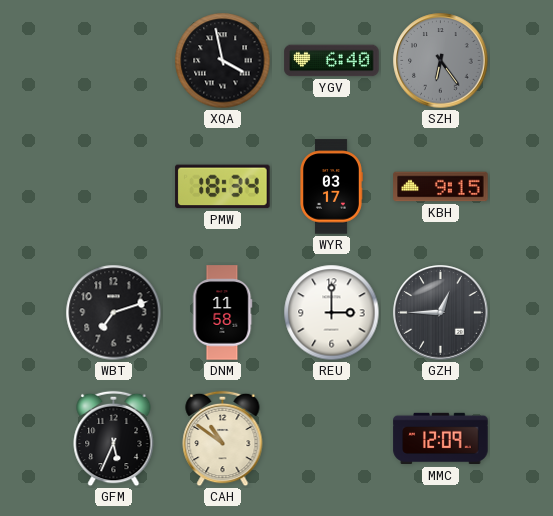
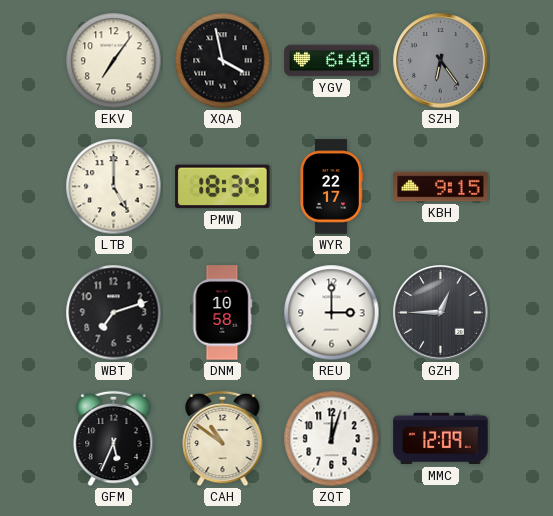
EKV: none -> 7:06
LTB: none -> 5:00
WYR: 03:17 -> 22:17
DNM: 11:58 -> 10:58
ZQT: none -> 12:03
